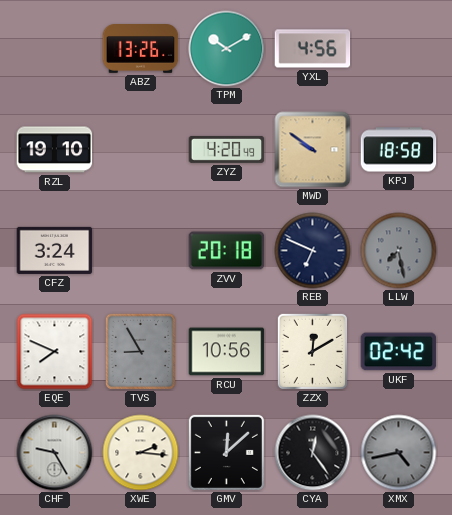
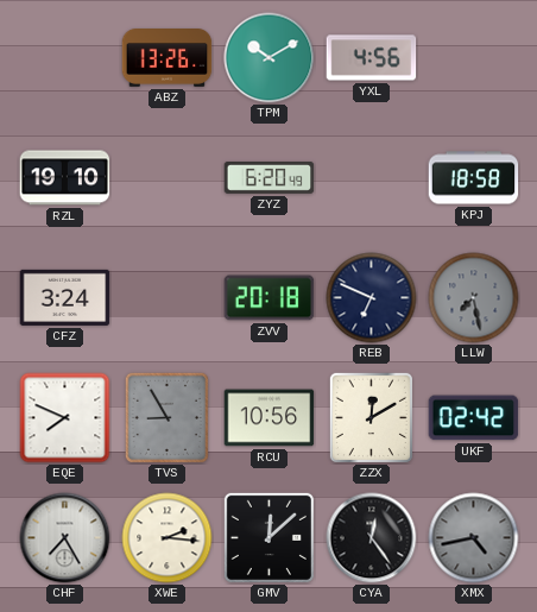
ZYZ: 4:20 -> 6:20
MWD: 9:51 -> none
CHF: 9:25 -> 7:25
